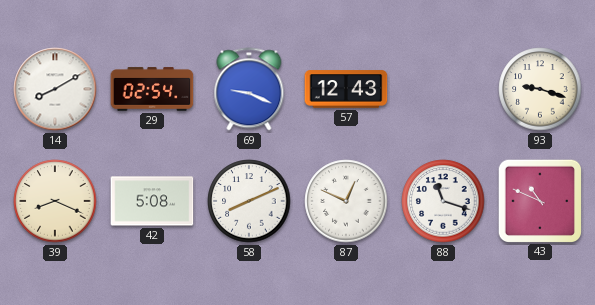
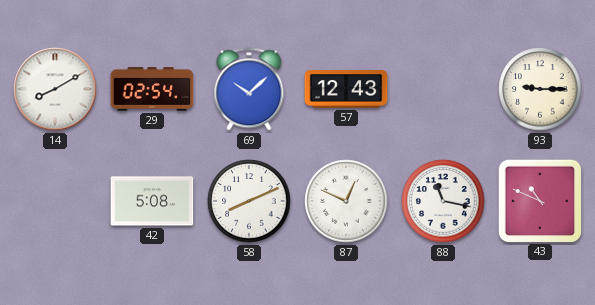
69: 9:19 -> 10:08
93: 9:18 -> 9:15
39: 8:19 -> none
88: 11:18 -> 11:17
